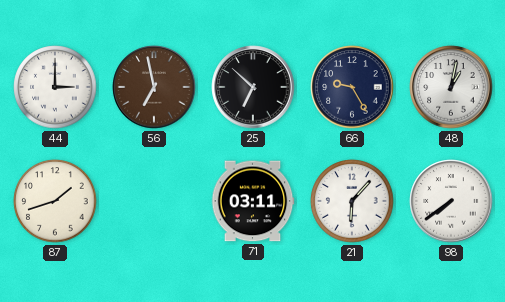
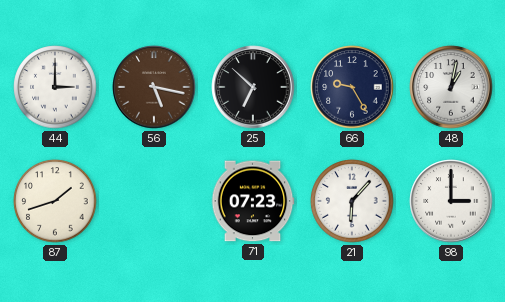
56: 6:58 -> 5:17
71: 03:11 -> 07:23
98: 7:39 -> 3:00
